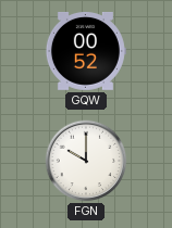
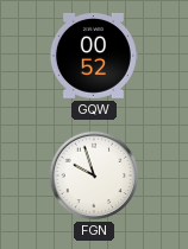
FGN: 10:00 -> 9:57
